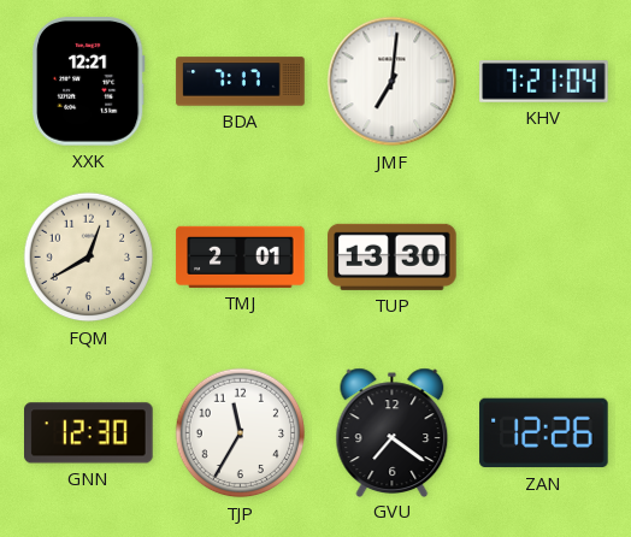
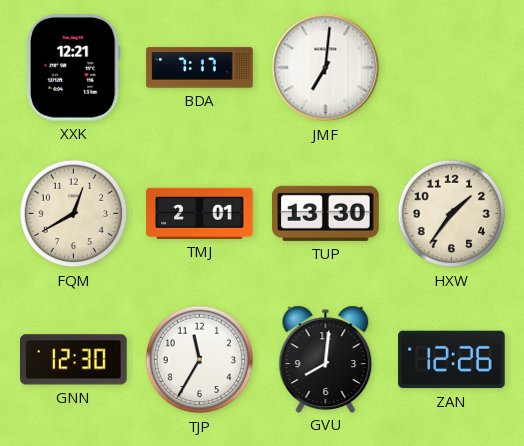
KHV: 7:21 -> none
HXW: none -> 1:36
GVU: 7:21 -> 8:01
